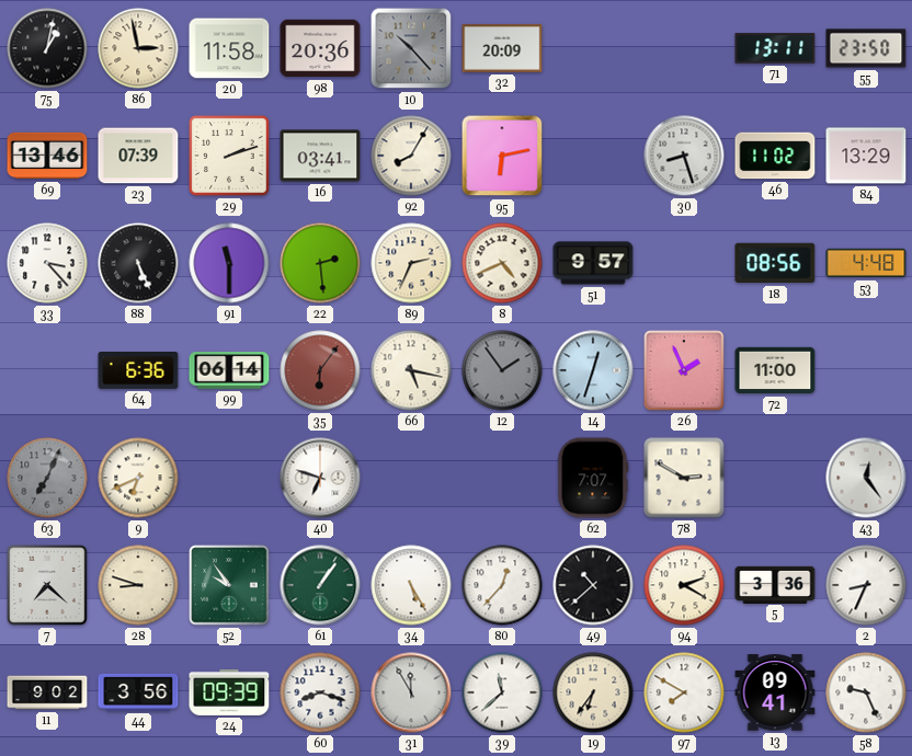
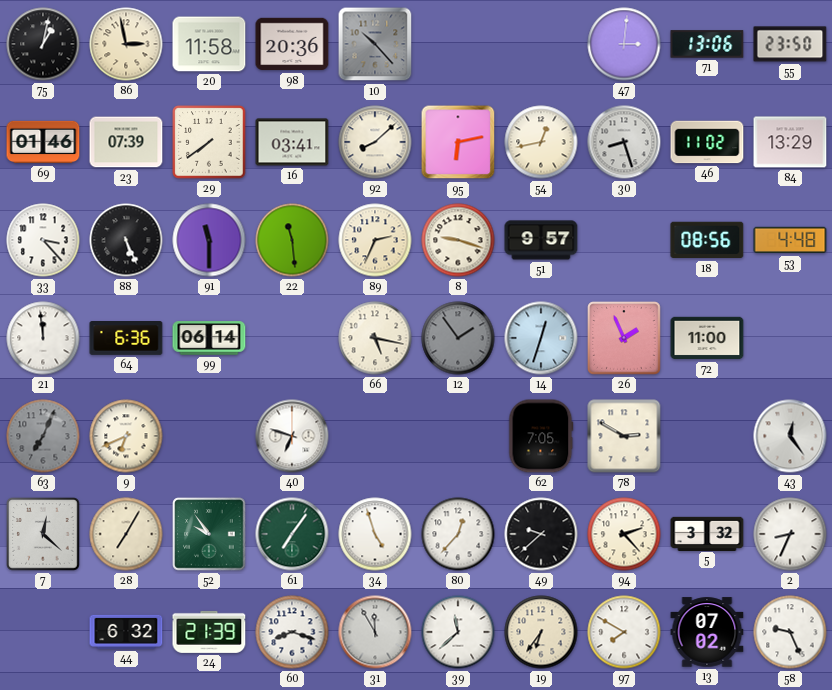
32: 20:09 -> none
47: none -> 3:01
71: 13:11 -> 13:06
69: 13:46 -> 01:46
29: 2:12 -> 7:39
92: 8:05 -> 8:08
54: none -> 12:43
22: 2:29 -> 11:29
8: 4:41 -> 9:18
21: none -> 11:59
35: 6:06 -> none
62: 7:07 -> 7:05
7: 7:22 -> 12:22
28: 8:48 -> 7:05
61: 1:06 -> 7:06
34: 5:25 -> 4:57
49: 10:38 -> 9:38
94: 2:20 -> 2:23
5: 3:36 -> 3:32
11: 9:02 -> none
44: 3:56 -> 6:32
24: 09:39 -> 21:39
13: 09:41 -> 07:02
